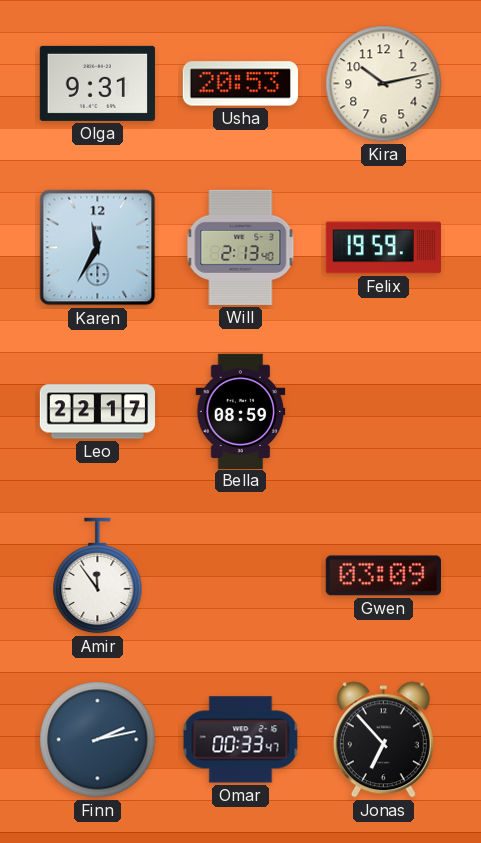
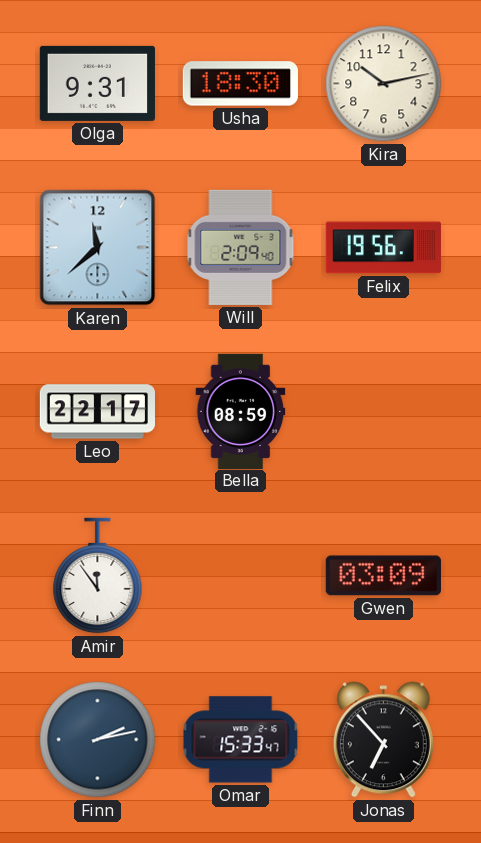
Usha: 20:53 -> 18:30
Karen: 11:35 -> 11:38
Will: 2:13 -> 2:09
Felix: 19:59 -> 19:56
Omar: 00:33 -> 15:33
